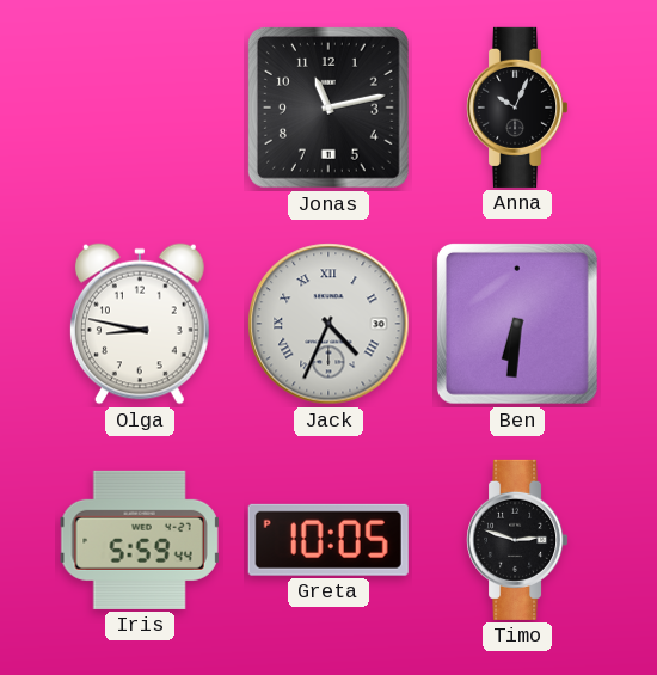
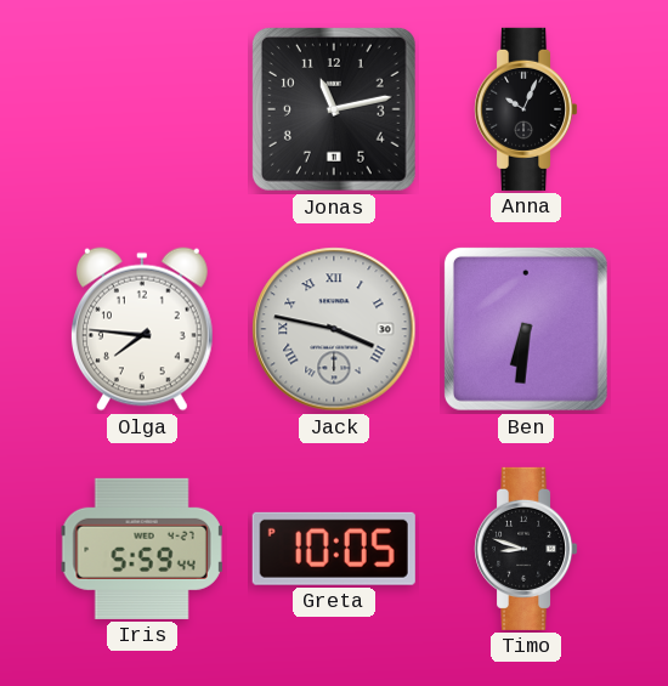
Olga: 8:47 -> 7:46
Jack: 4:34 -> 3:47
Timo: 2:48 -> 8:48
